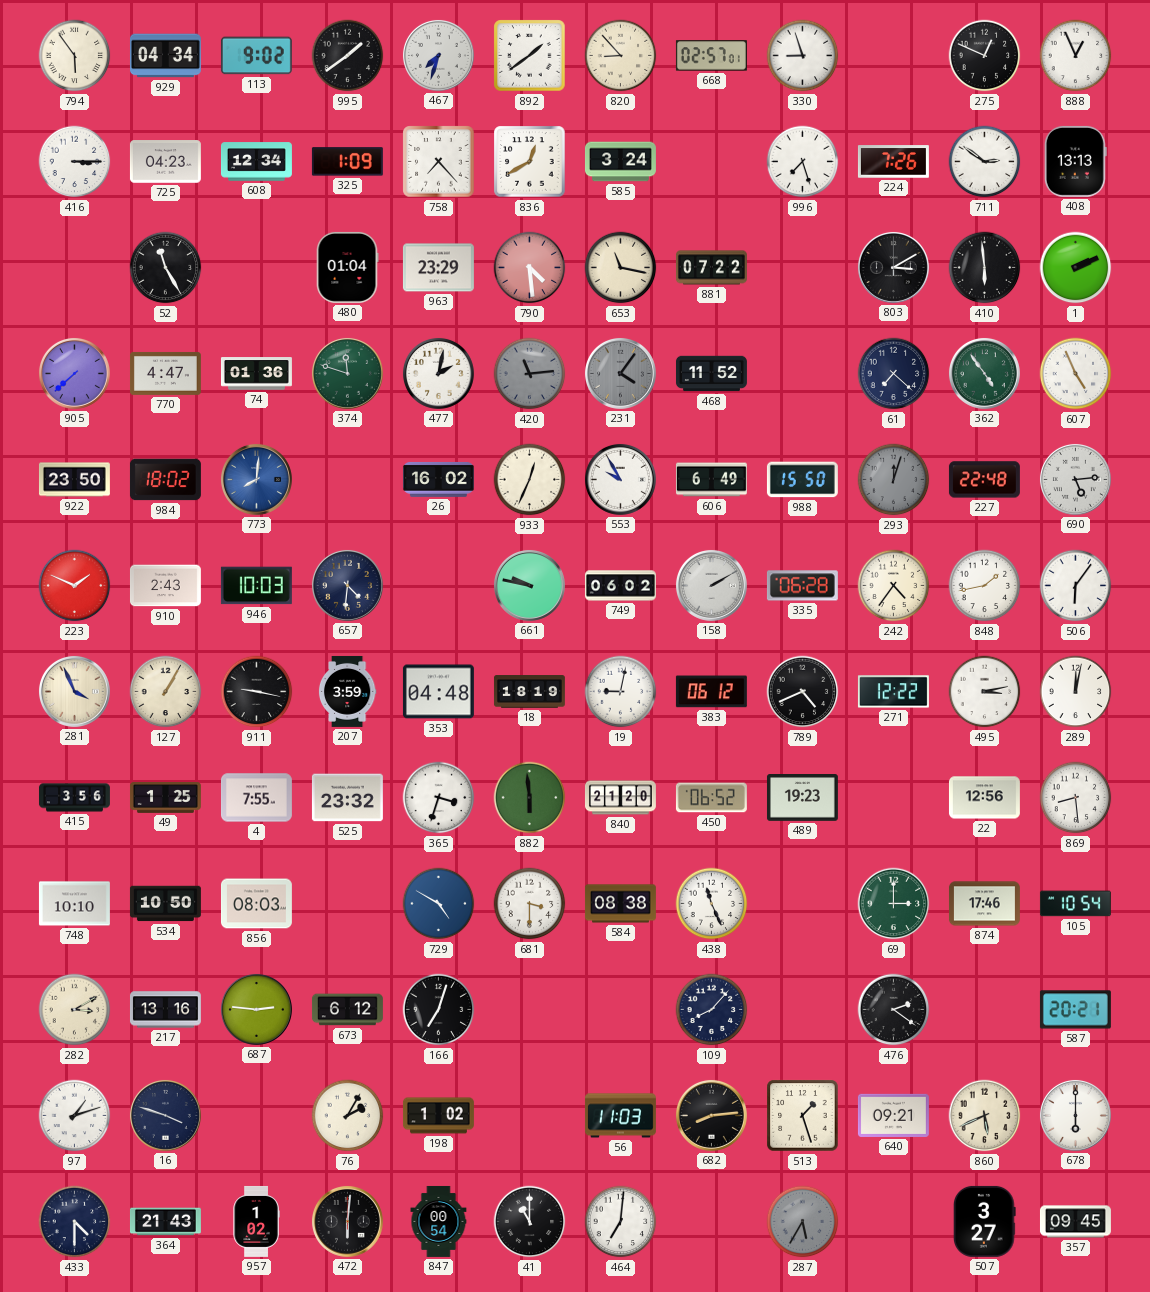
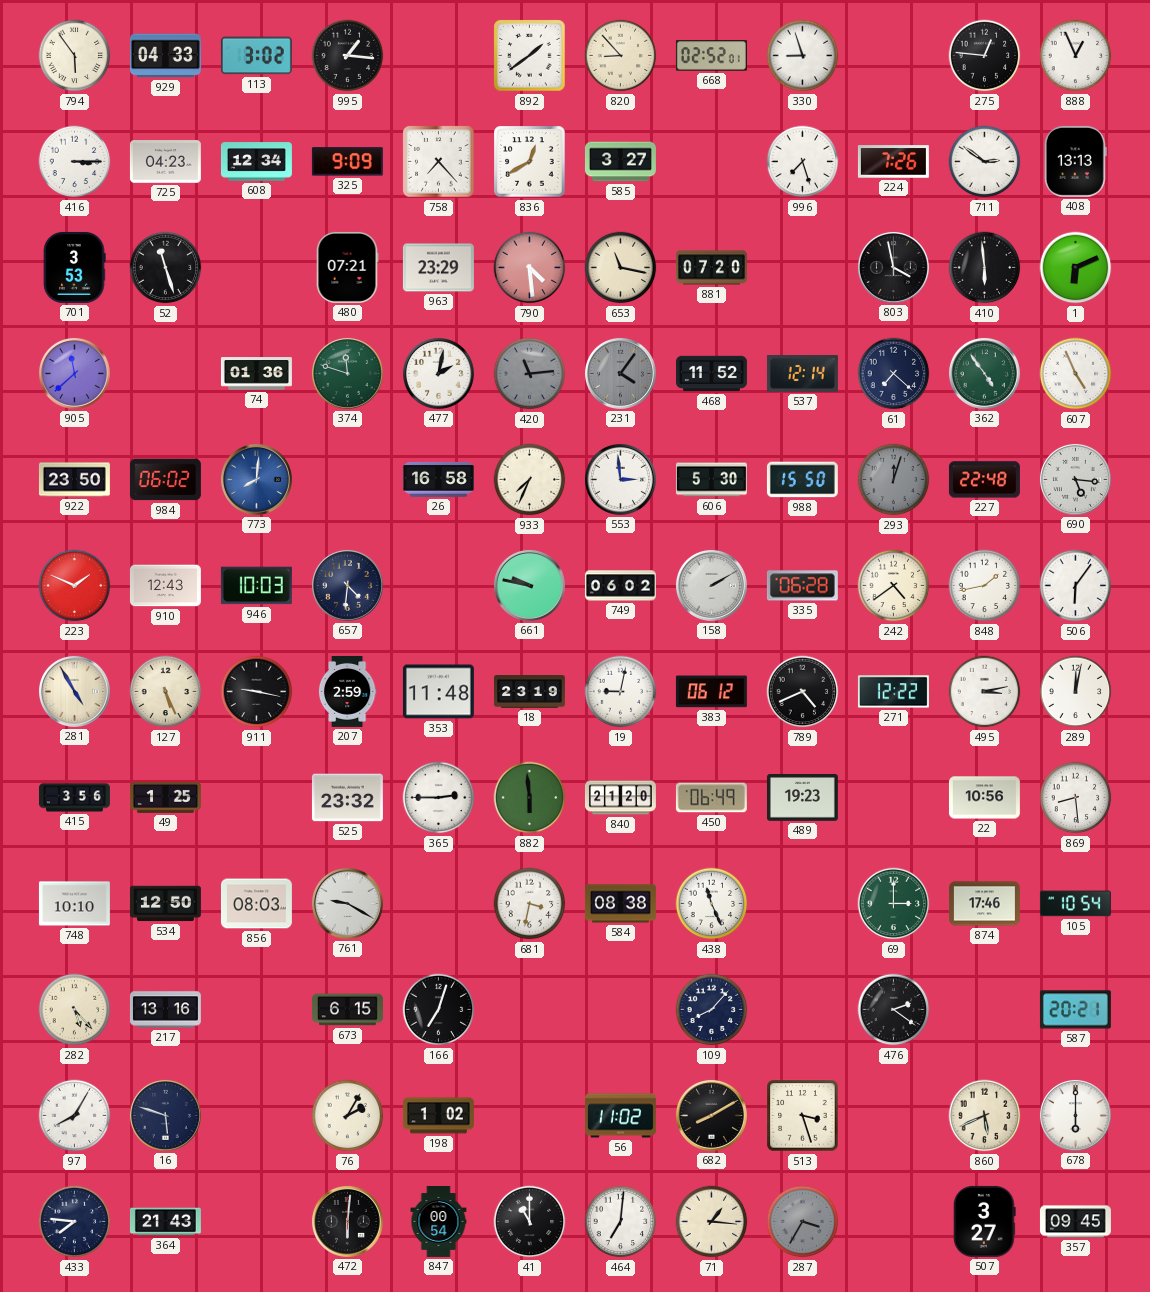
929: 04:34 -> 04:33
113: 9:02 -> 3:02
995: 1:39 -> 1:16
467: 7:33 -> none
668: 02:57 -> 02:52
275: 12:49 -> 12:46
325: 1:09 -> 9:09
585: 3:24 -> 3:27
701: none -> 3:53
52: 11:25 -> 11:27
480: 01:04 -> 07:21
881: 07:22 -> 07:20
803: 3:10 -> 3:58
1: 2:11 -> 6:11
905: 7:38 -> 11:38
770: 4:47 -> none
537: none -> 12:14
984: 18:02 -> 06:02
26: 16:02 -> 16:58
933: 12:34 -> 7:34
553: 9:55 -> 2:59
606: 6:49 -> 5:30
690: 5:14 -> 5:16
910: 2:43 -> 12:43
242: 4:36 -> 4:39
281: 3:56 -> 4:55
127: 1:05 -> 5:26
207: 3:59 -> 2:59
353: 04:48 -> 11:48
18: 18:19 -> 23:19
4: 7:55 -> none
365: 3:33 -> 2:45
450: 06:52 -> 06:49
22: 12:56 -> 10:56
534: 10:50 -> 12:50
761: none -> 9:20
729: 4:50 -> none
681: 3:30 -> 3:32
282: 3:10 -> 5:23
687: 2:46 -> none
673: 6:12 -> 6:15
97: 1:12 -> 8:05
16: 3:48 -> 5:48
56: 11:03 -> 11:02
682: 8:14 -> 8:10
513: 1:27 -> 3:27
640: 09:21 -> none
433: 4:30 -> 7:46
957: 1:02 -> none
71: none -> 1:16
287: 5:35 -> 3:35
